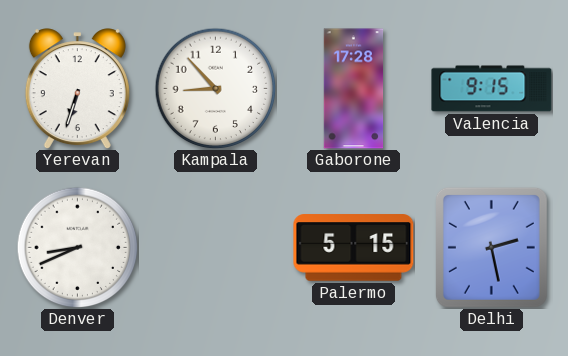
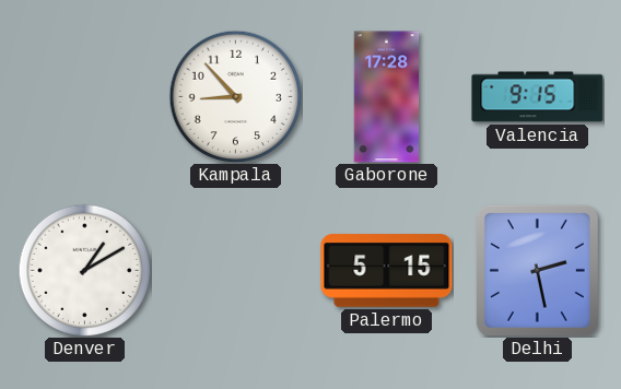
Yerevan: 6:33 -> none
Denver: 8:41 -> 1:10
